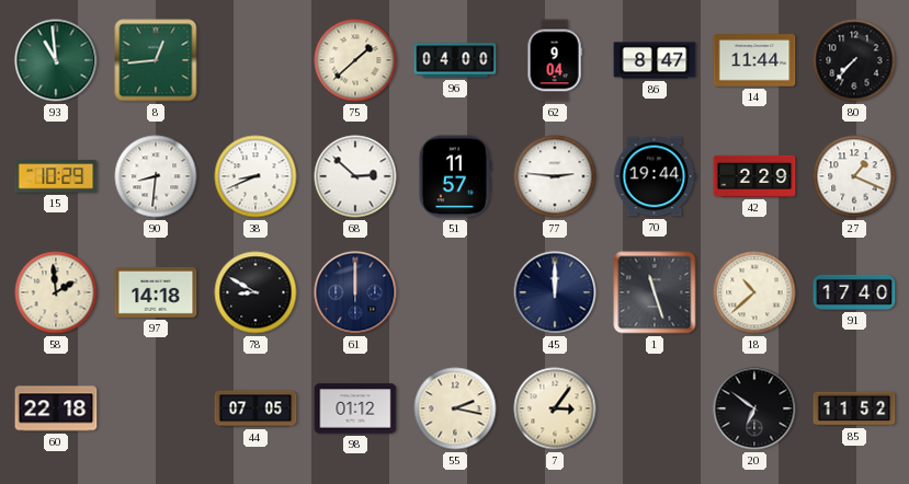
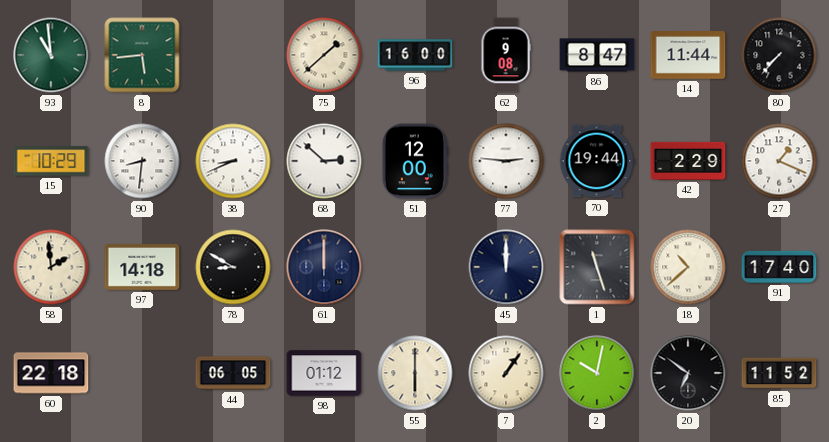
8: 12:44 -> 5:44
96: 04:00 -> 16:00
62: 9:04 -> 9:08
51: 11:57 -> 12:00
44: 07:05 -> 06:05
55: 2:17 -> 6:00
7: 3:06 -> 1:06
2: none -> 10:02
